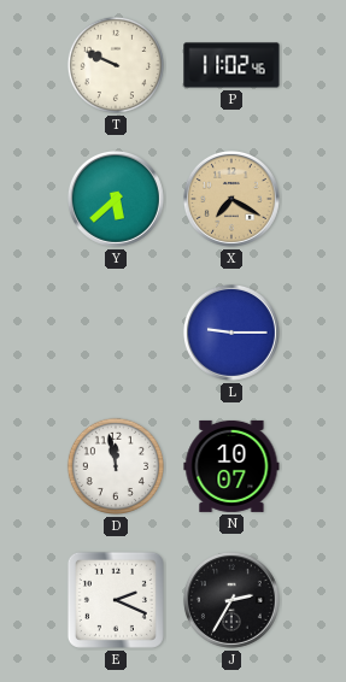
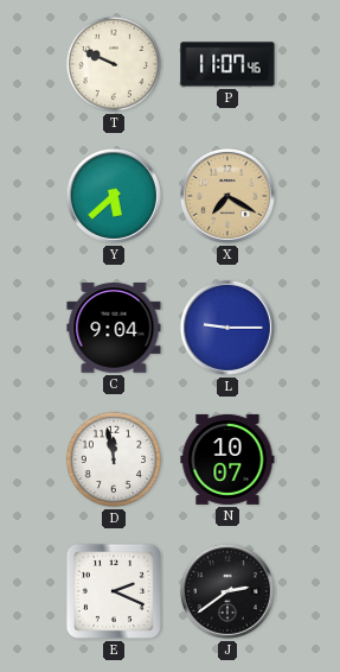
P: 11:02 -> 11:07
C: none -> 9:04
J: 2:35 -> 2:39
